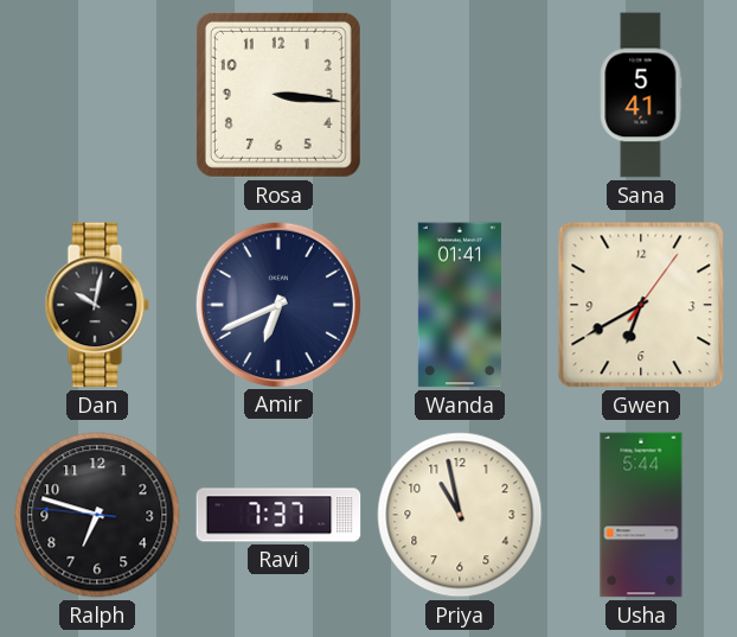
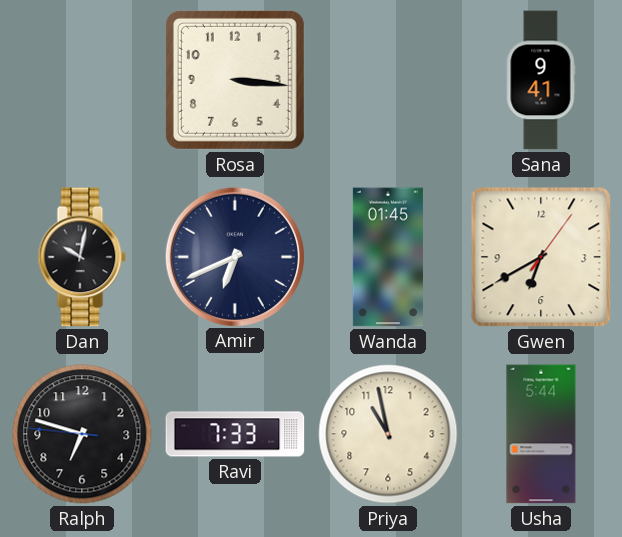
Sana: 5:41 -> 9:41
Wanda: 01:41 -> 01:45
Ravi: 7:37 -> 7:33
